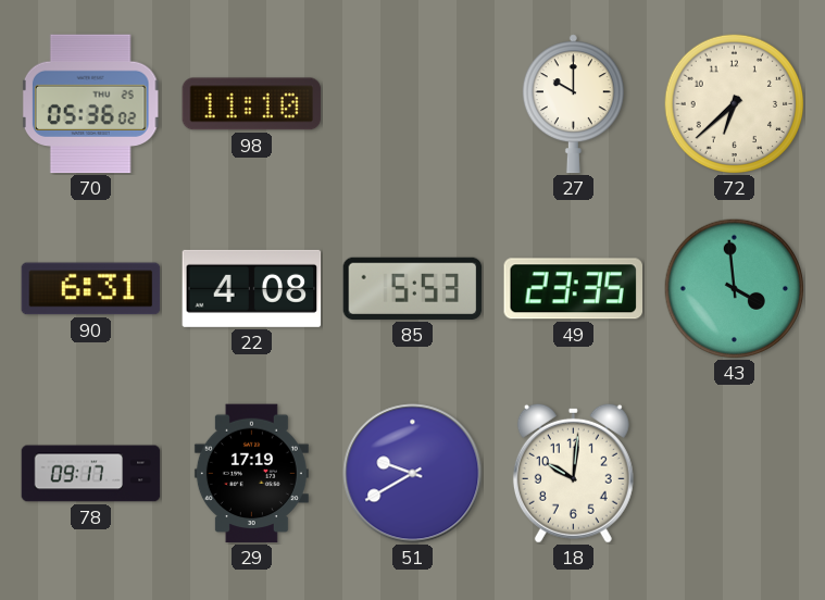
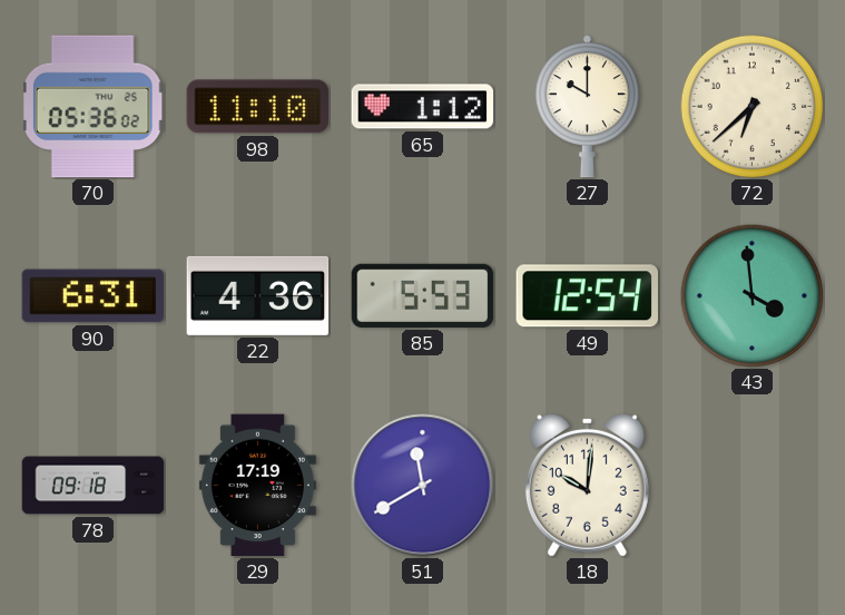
65: none -> 1:12
22: 4:08 -> 4:36
49: 23:35 -> 12:54
78: 09:17 -> 09:18
51: 9:40 -> 11:40
